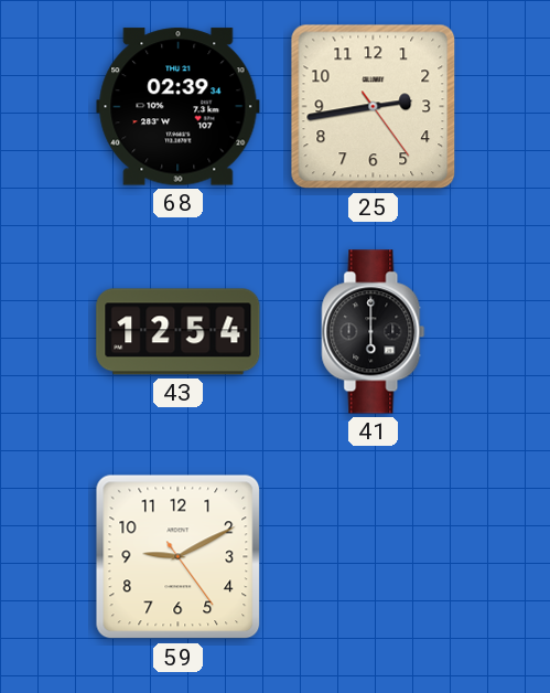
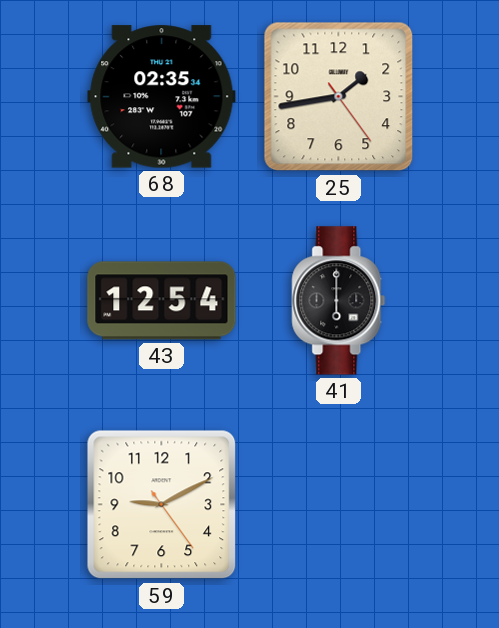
68: 02:39 -> 02:35
25: 2:43 -> 1:43
